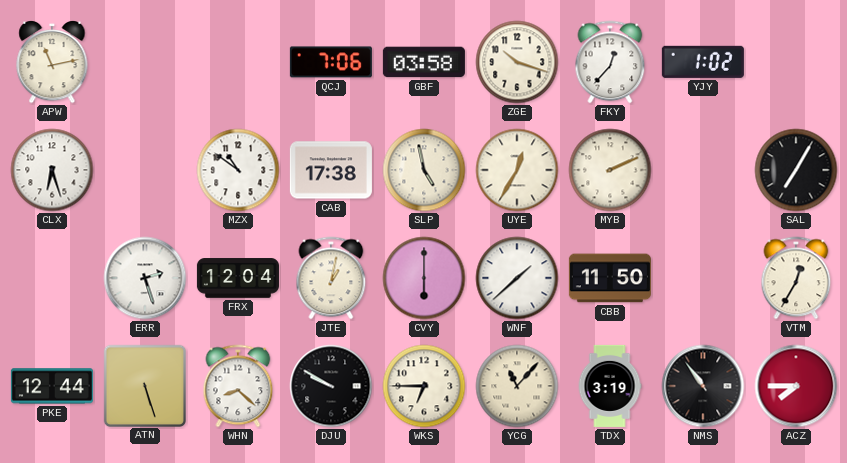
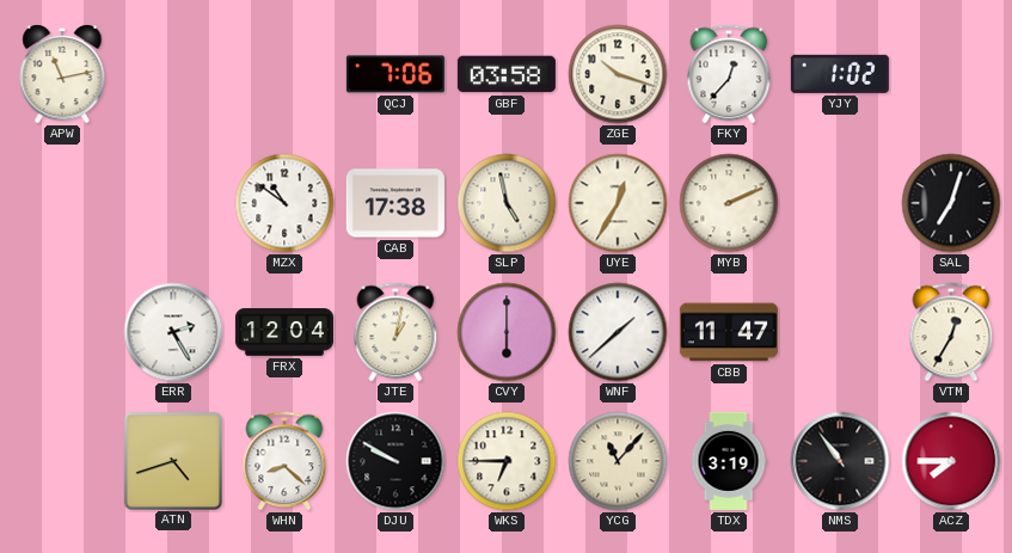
CLX: 6:27 -> none
SAL: 7:05 -> 7:03
ERR: 2:27 -> 2:25
CBB: 11:50 -> 11:47
PKE: 12:44 -> none
ATN: 5:27 -> 4:42
